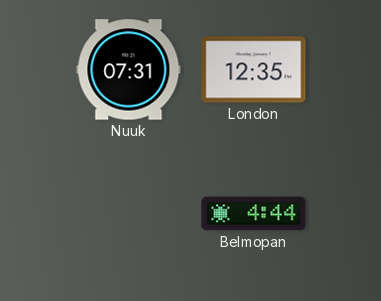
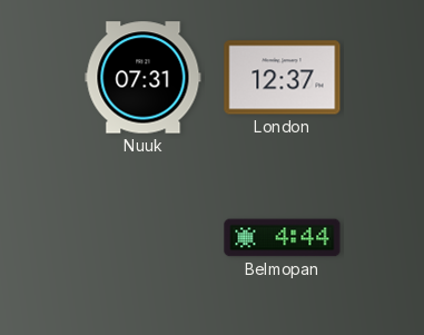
London: 12:35 -> 12:37
